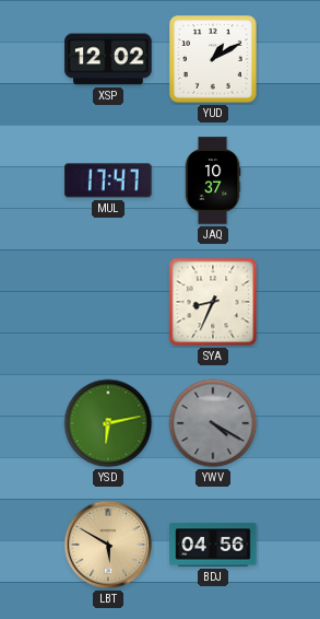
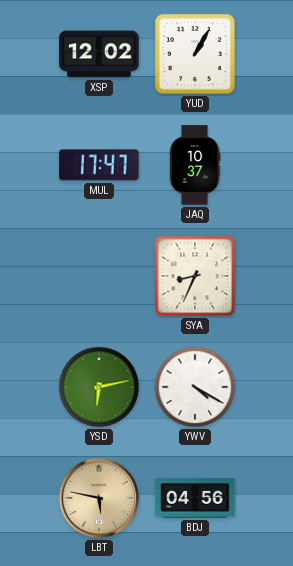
YUD: 1:10 -> 1:05
YWV dial: grey -> white
LBT: 5:50 -> 5:47
